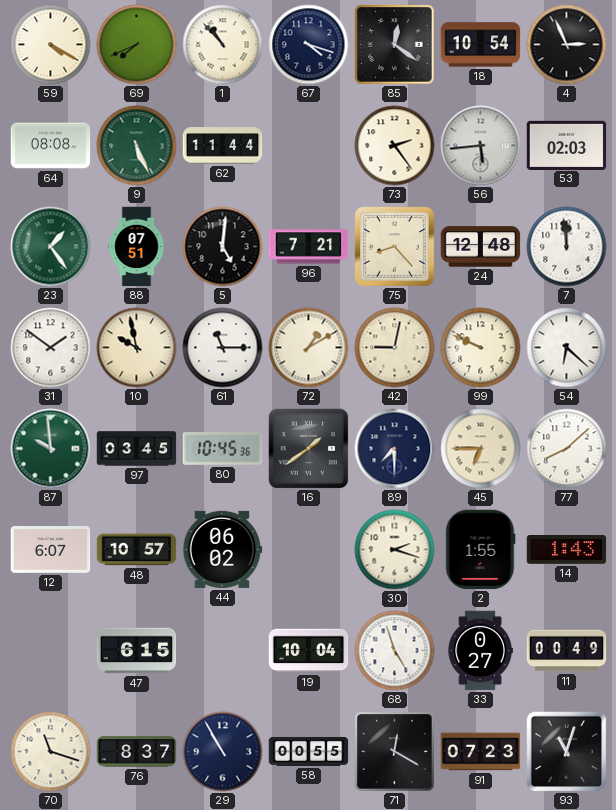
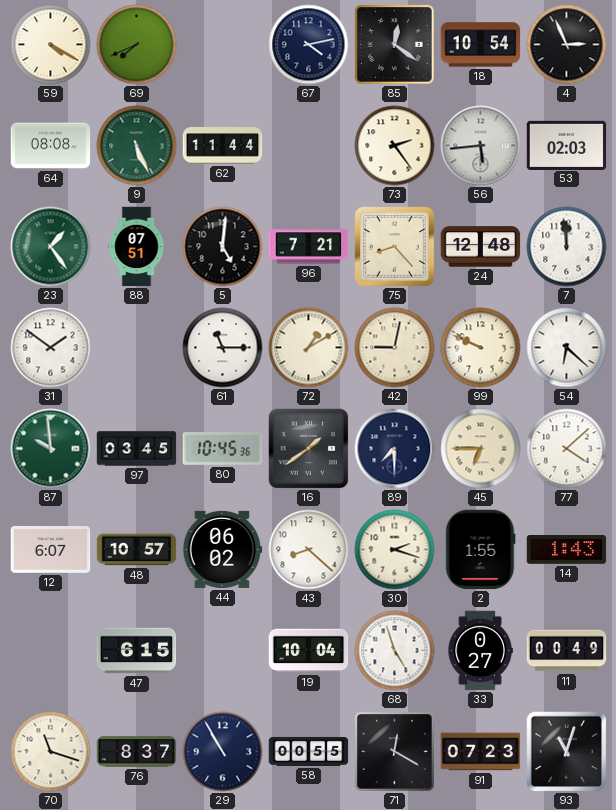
1: 10:53 -> none
67: 4:18 -> 4:13
10: 9:58 -> none
77: 8:08 -> 4:08
43: none -> 8:22
